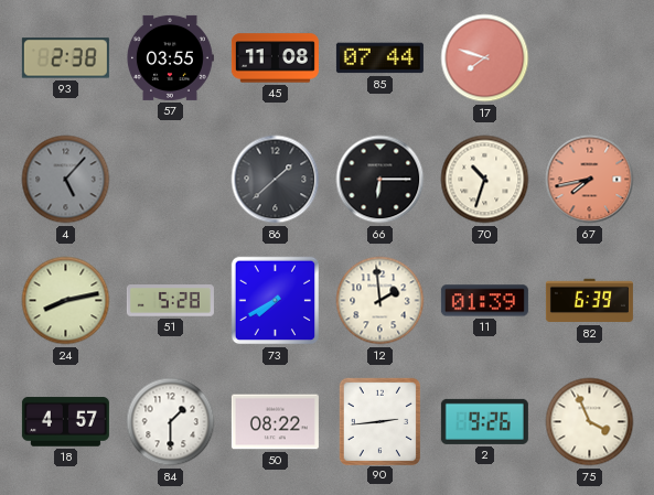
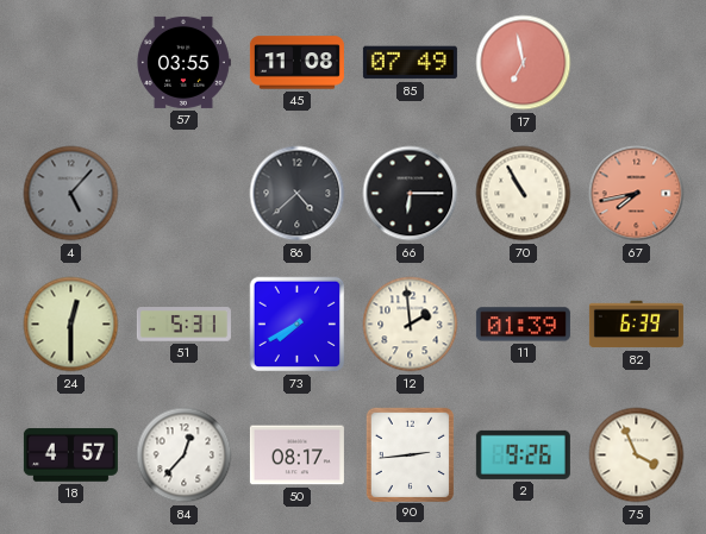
93: 2:38 -> none
85: 07:44 -> 07:49
17: 7:48 -> 6:58
86: 1:38 -> 4:38
70: 10:33 -> 10:55
24: 8:13 -> 12:30
51: 5:28 -> 5:31
84: 1:30 -> 12:37
50: 08:22 -> 08:17
